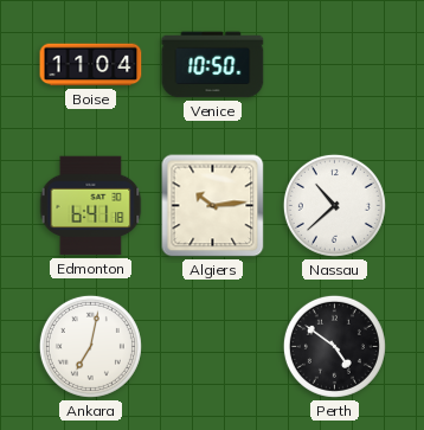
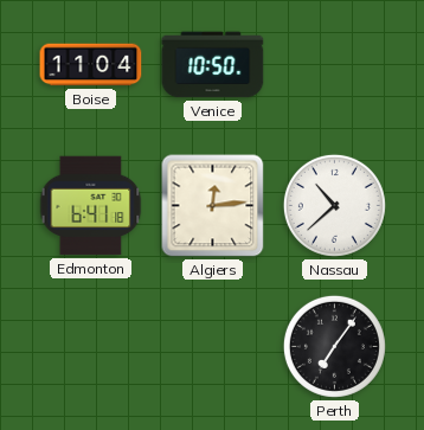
Algiers: 10:14 -> 12:14
Ankara: 7:02 -> none
Perth: 4:51 -> 7:06
